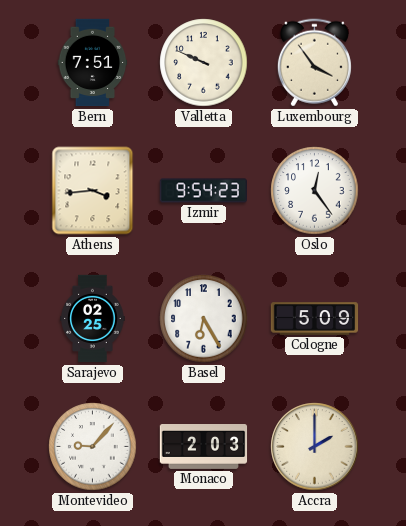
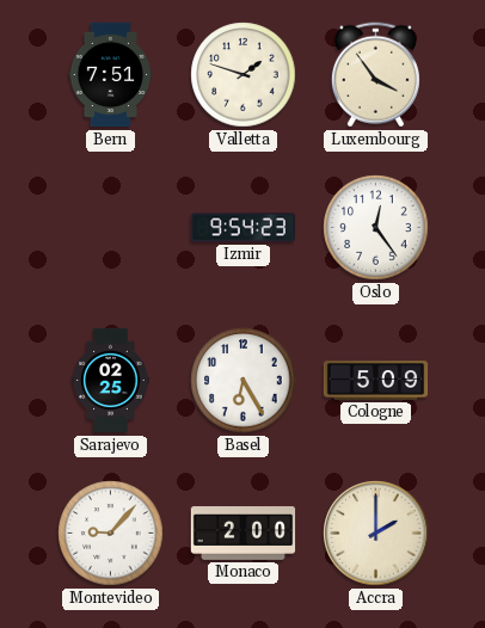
Valletta: 9:49 -> 1:48
Athens: 3:44 -> none
Monaco: 2:03 -> 2:00
